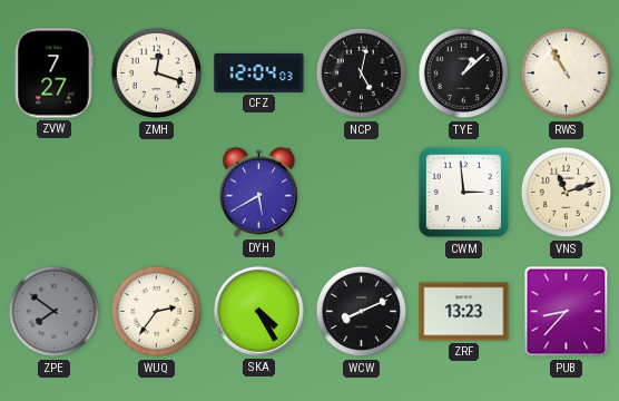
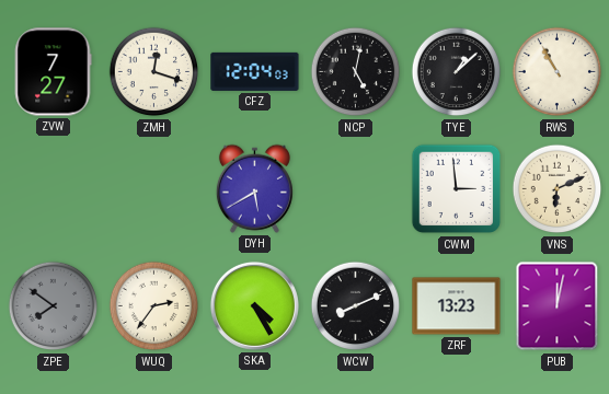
VNS: 11:12 -> 6:11
PUB: 8:37 -> 12:02
